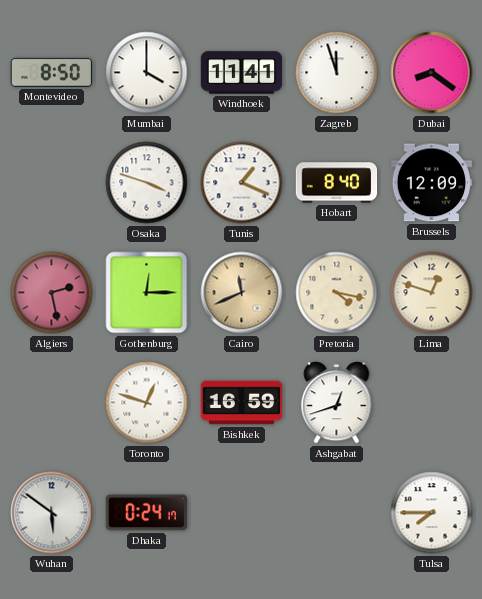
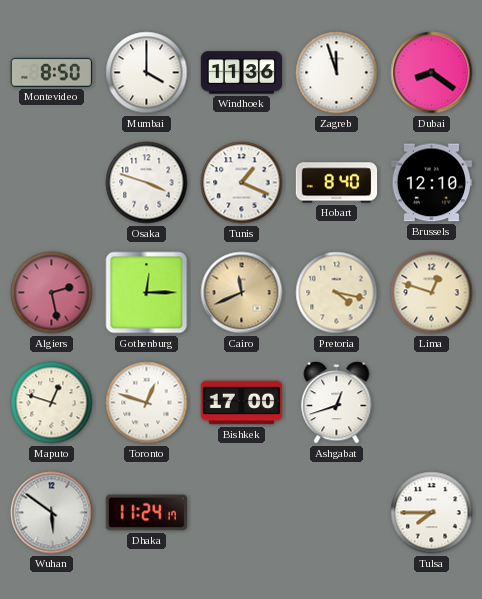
Windhoek: 11:41 -> 11:36
Brussels: 12:09 -> 12:10
Maputo: none -> 12:48
Bishkek: 16:59 -> 17:00
Dhaka: 0:24 -> 11:24
